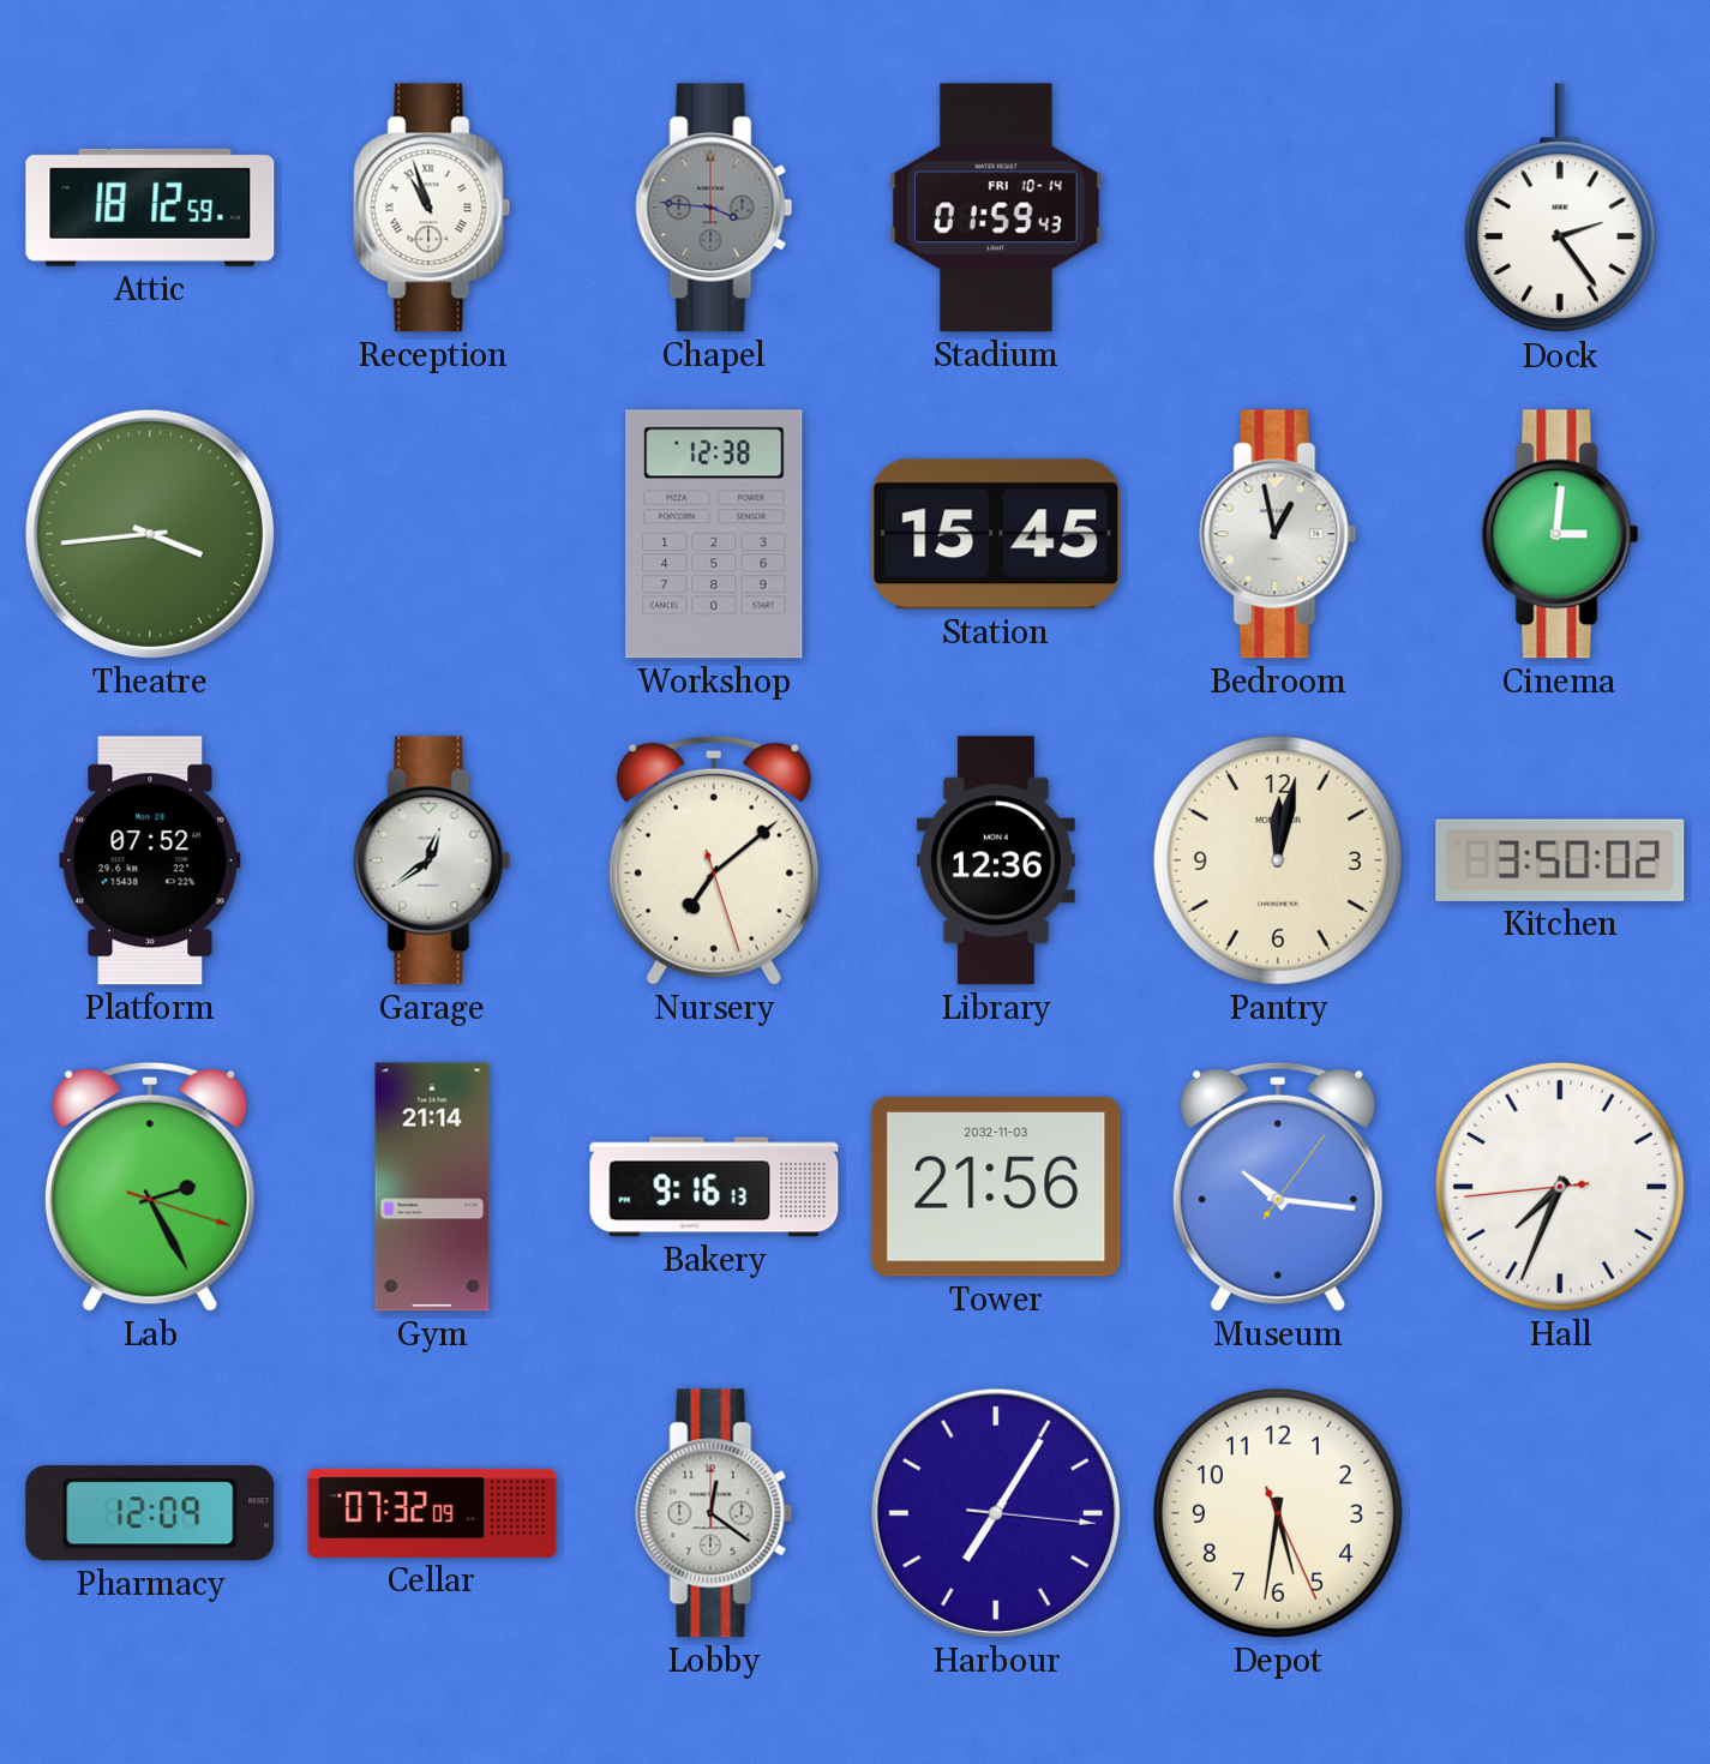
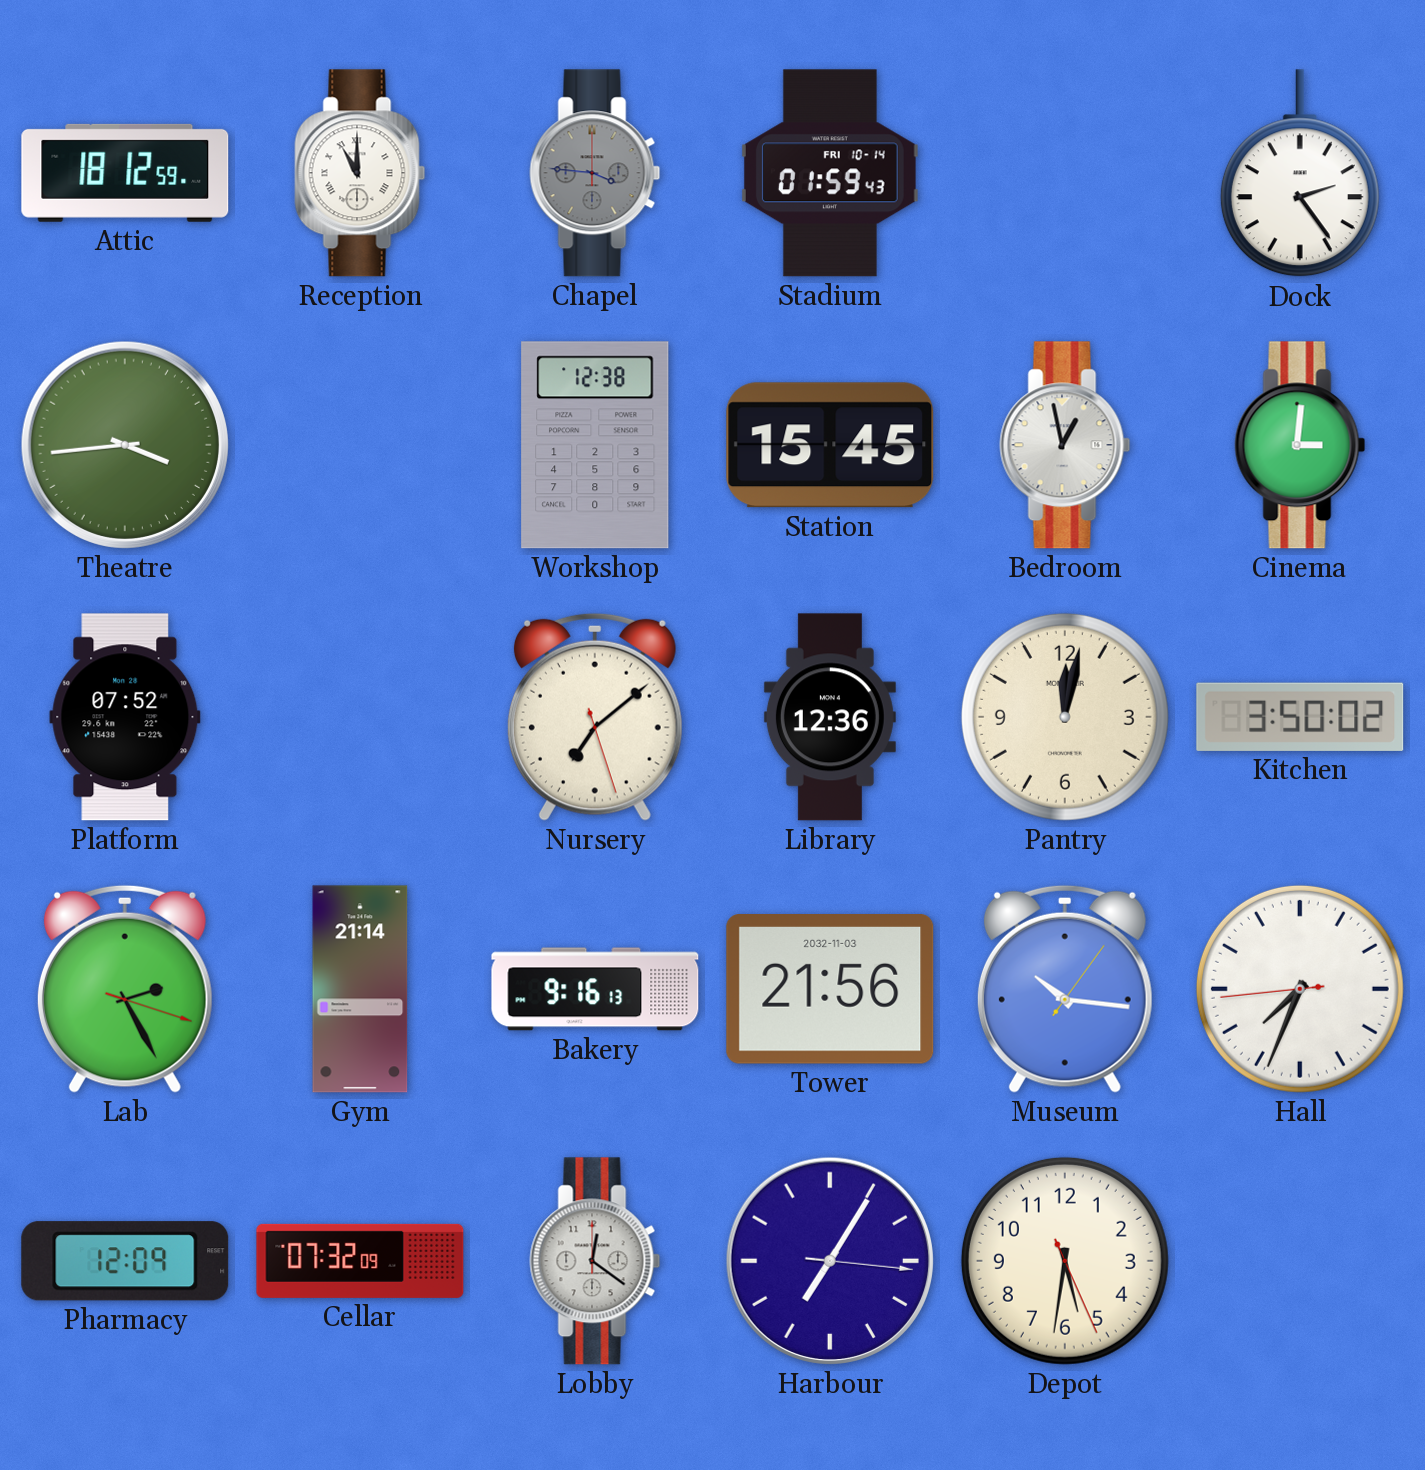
Reception: 10:57 -> 11:00
Garage: 12:39 -> none
